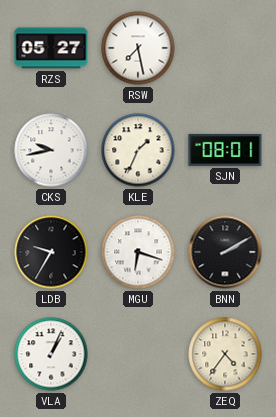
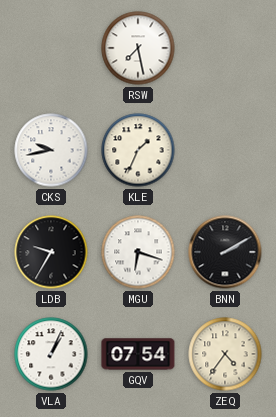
RZS: 05:27 -> none
SJN: 08:01 -> none
GQV: none -> 07:54
